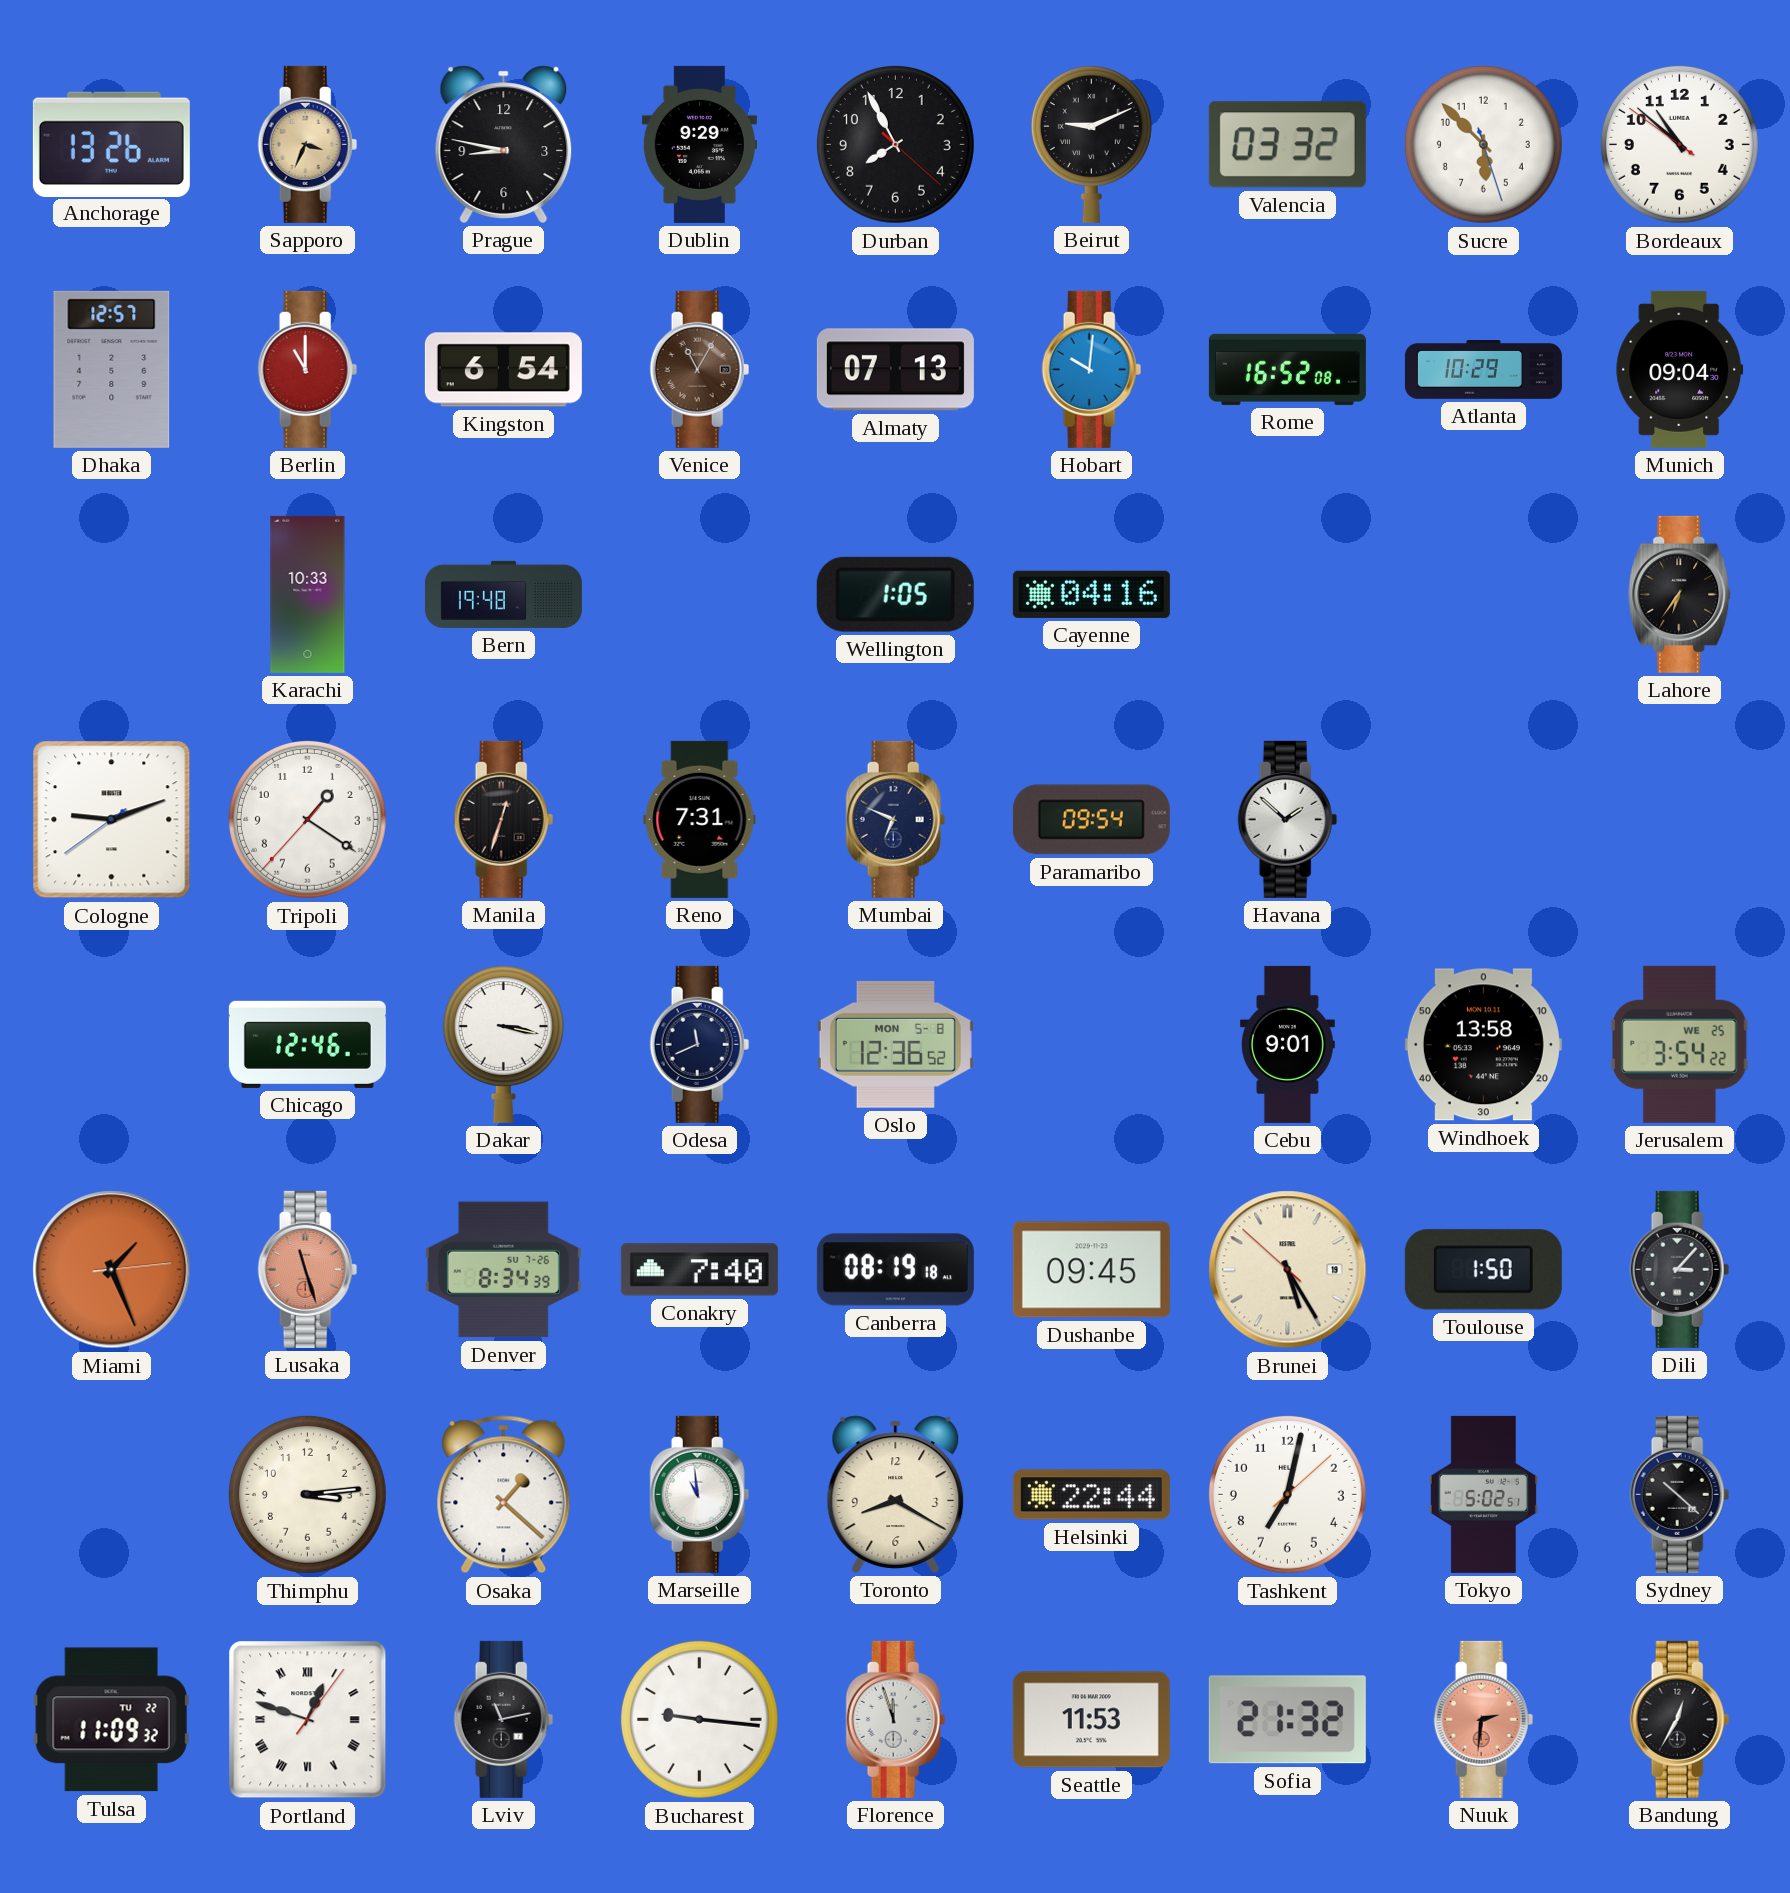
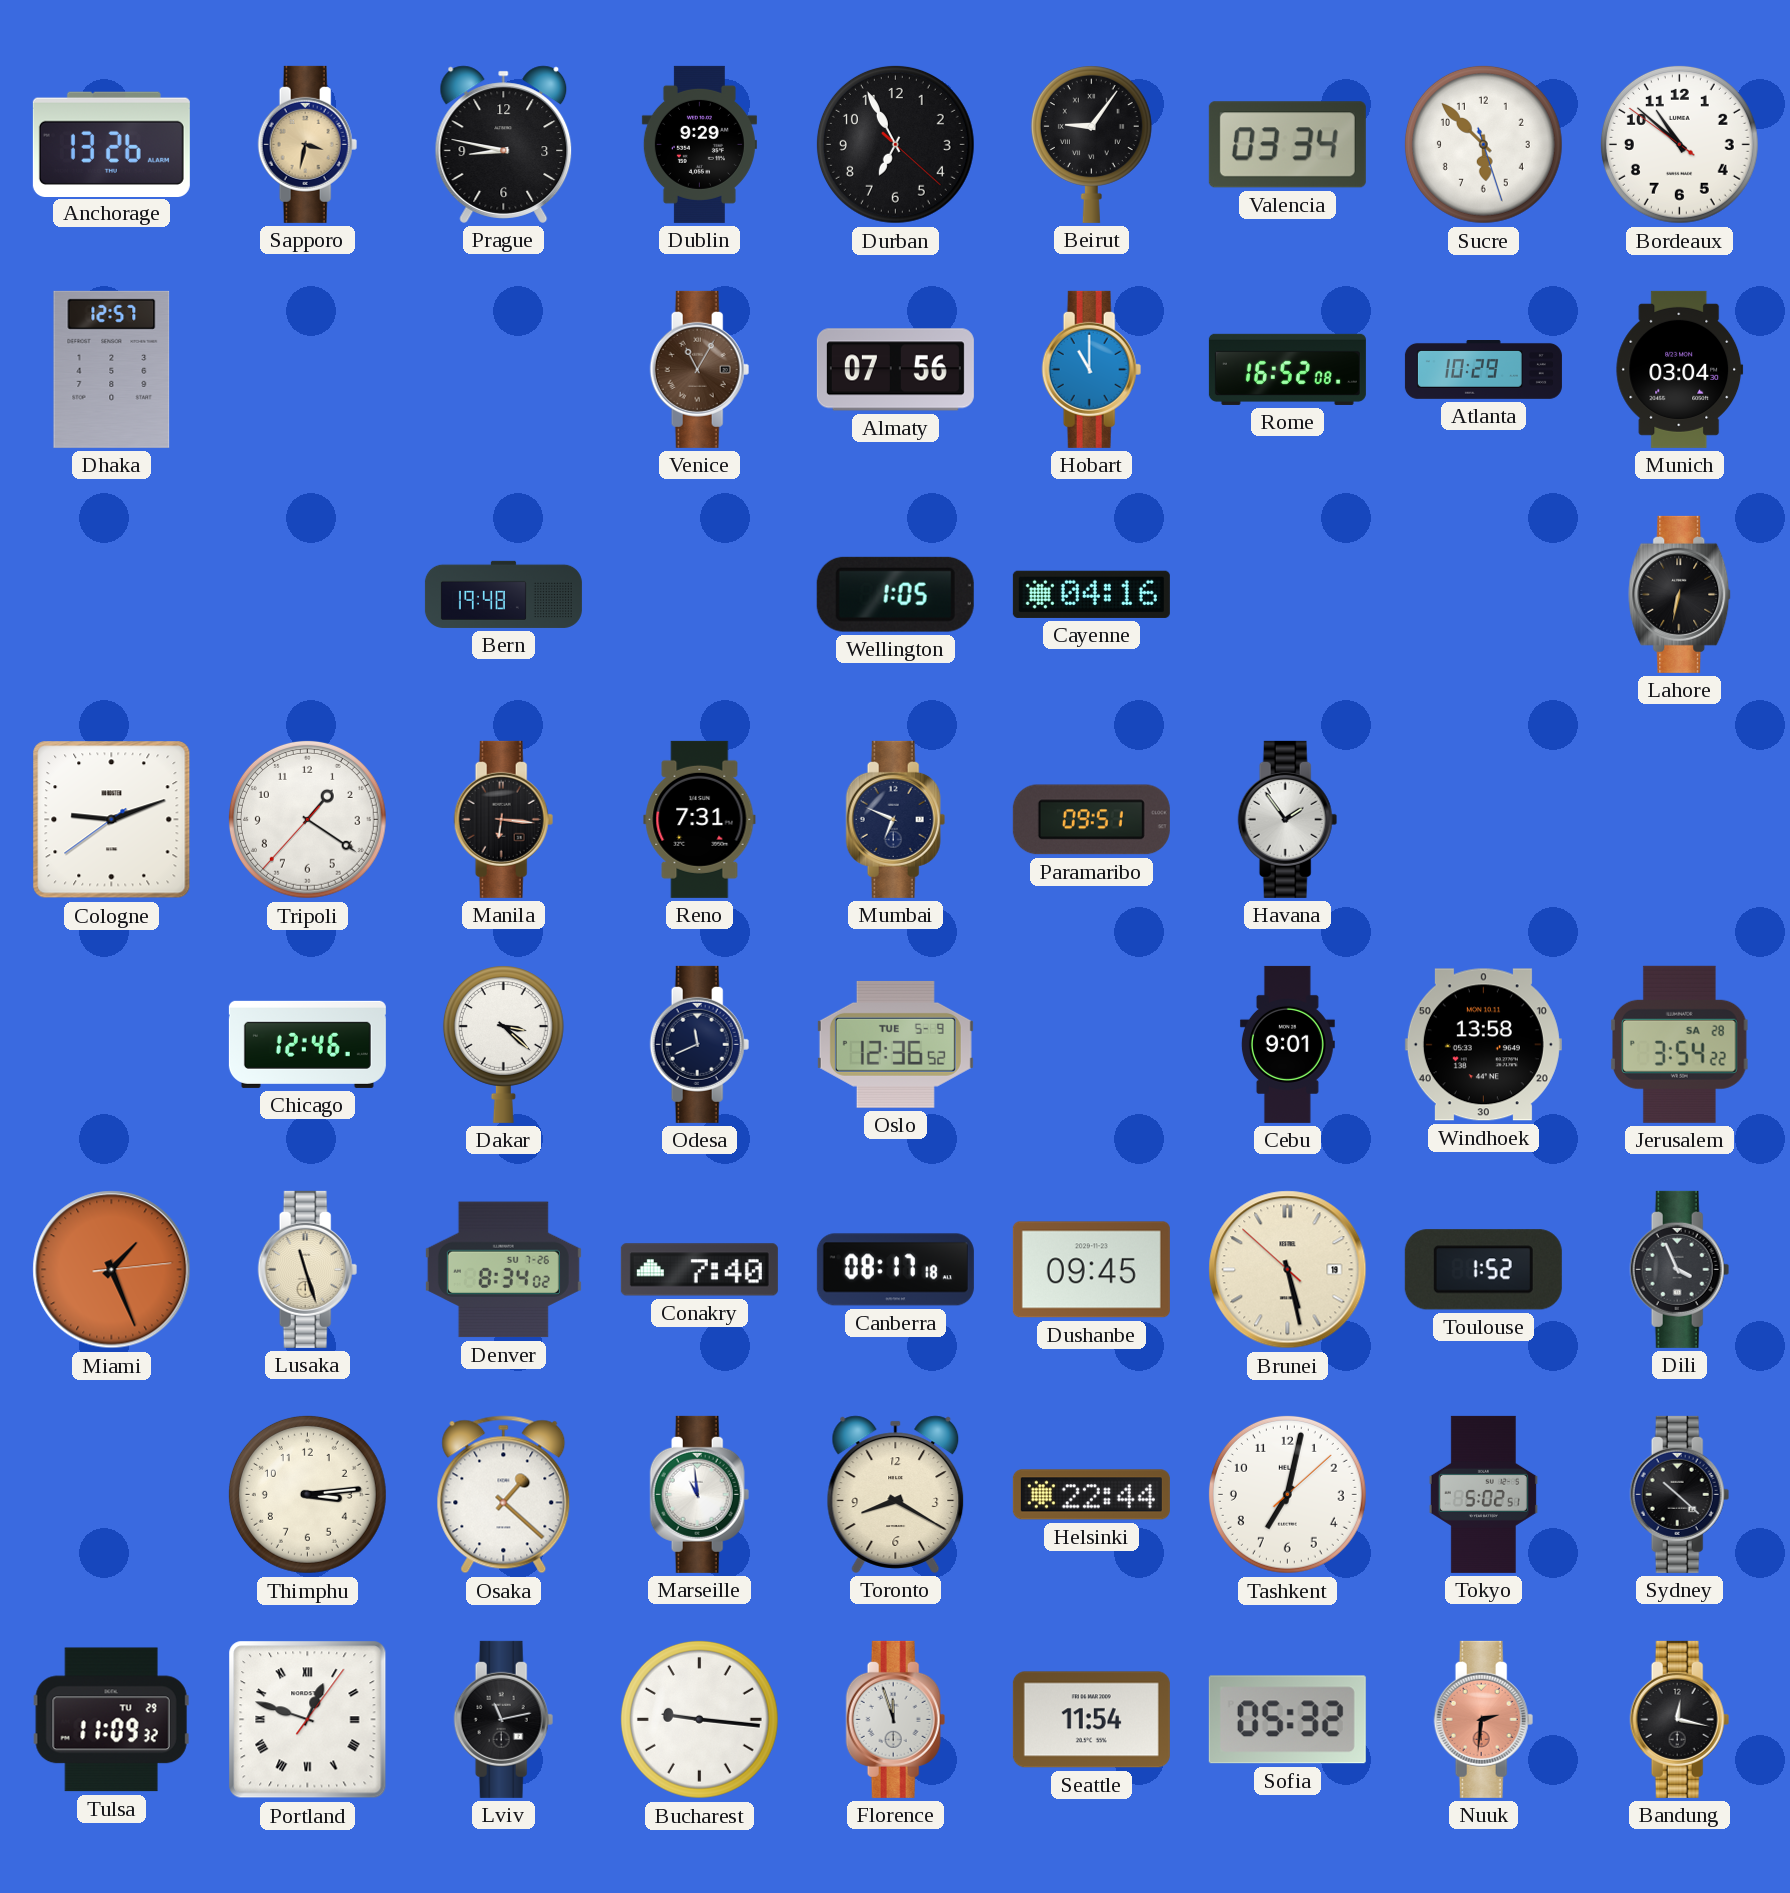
Sapporo: 3:34 -> 3:32
Durban: 7:55 -> 6:55
Beirut: 9:11 -> 9:06
Valencia: 03:32 -> 03:34
Berlin: 11:00 -> none
Kingston: 6:54 -> none
Almaty: 07:13 -> 07:56
Hobart: 10:01 -> 11:00
Munich: 09:04 -> 03:04
Karachi: 10:33 -> none
Lahore: 6:36 -> 6:32
Manila: 12:33 -> 6:16
Paramaribo: 09:54 -> 09:51
Havana: 1:52 -> 1:54
Dakar: 3:17 -> 3:22
Oslo date: MON 5-8 -> TUE 5-9
Jerusalem date: WE 25 -> SA 28
Lusaka dial: salmon -> cream
Denver: 8:34:39 -> 8:34:02
Canberra: 08:19 -> 08:17
Brunei: 5:24 -> 5:27
Toulouse: 1:50 -> 1:52
Dili: 3:07 -> 3:56
Tulsa date: TU 22 -> TU 29
Seattle: 11:53 -> 11:54
Sofia: 21:32 -> 05:32
Bandung: 12:35 -> 12:17
